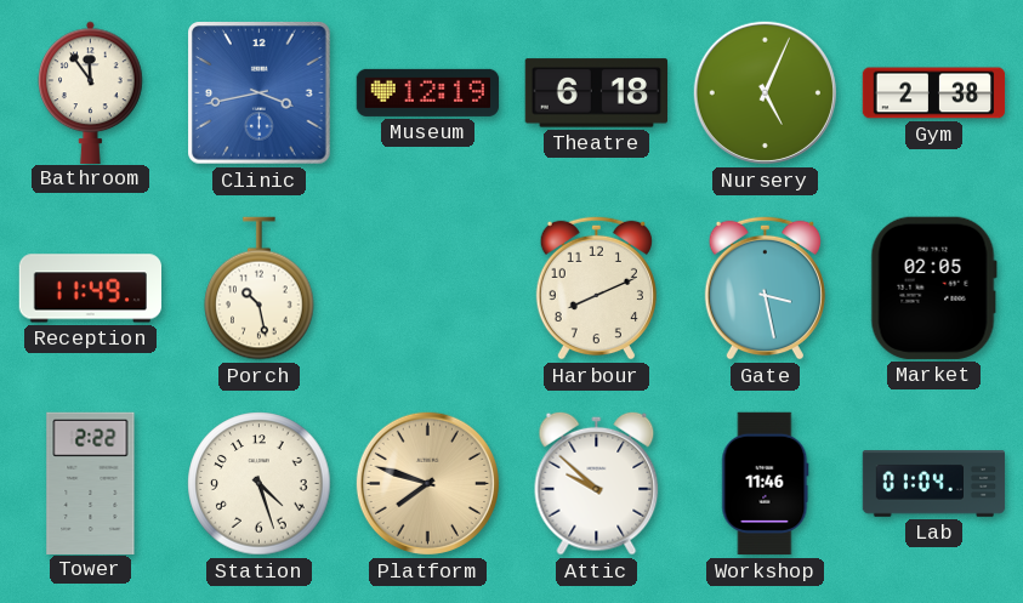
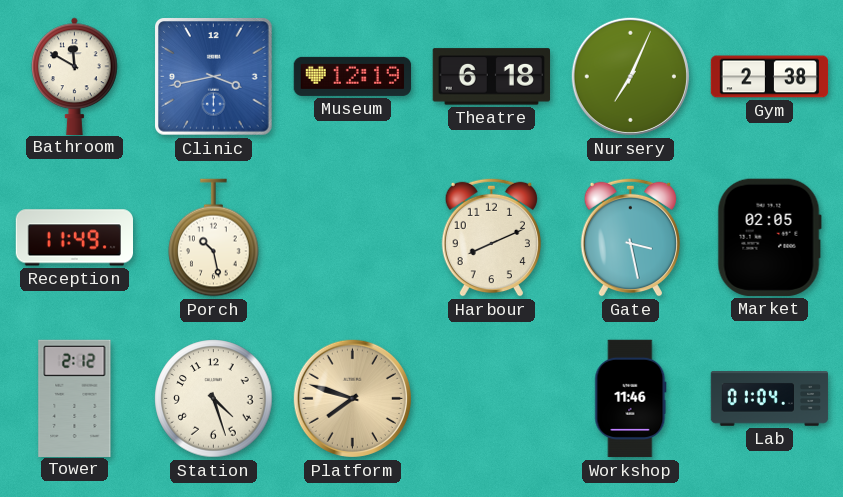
Bathroom: 11:54 -> 11:50
Nursery: 5:04 -> 7:04
Tower: 2:22 -> 2:12
Attic: 9:52 -> none
